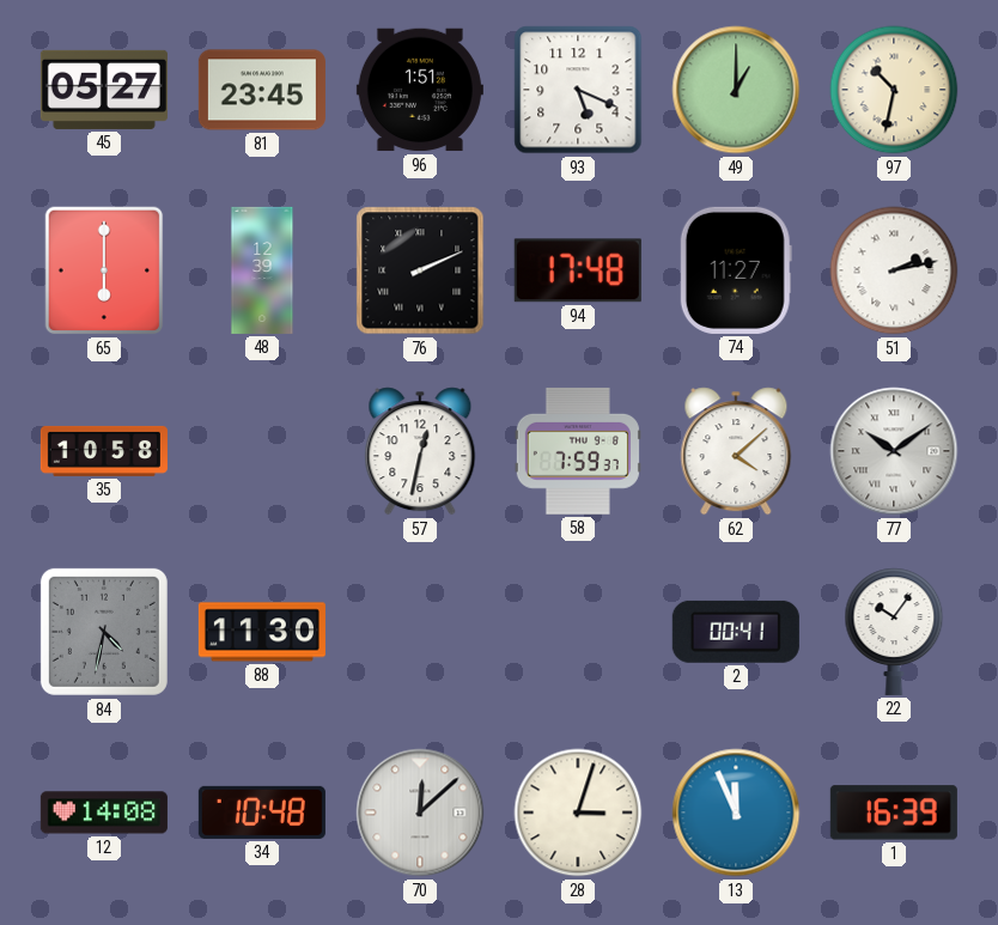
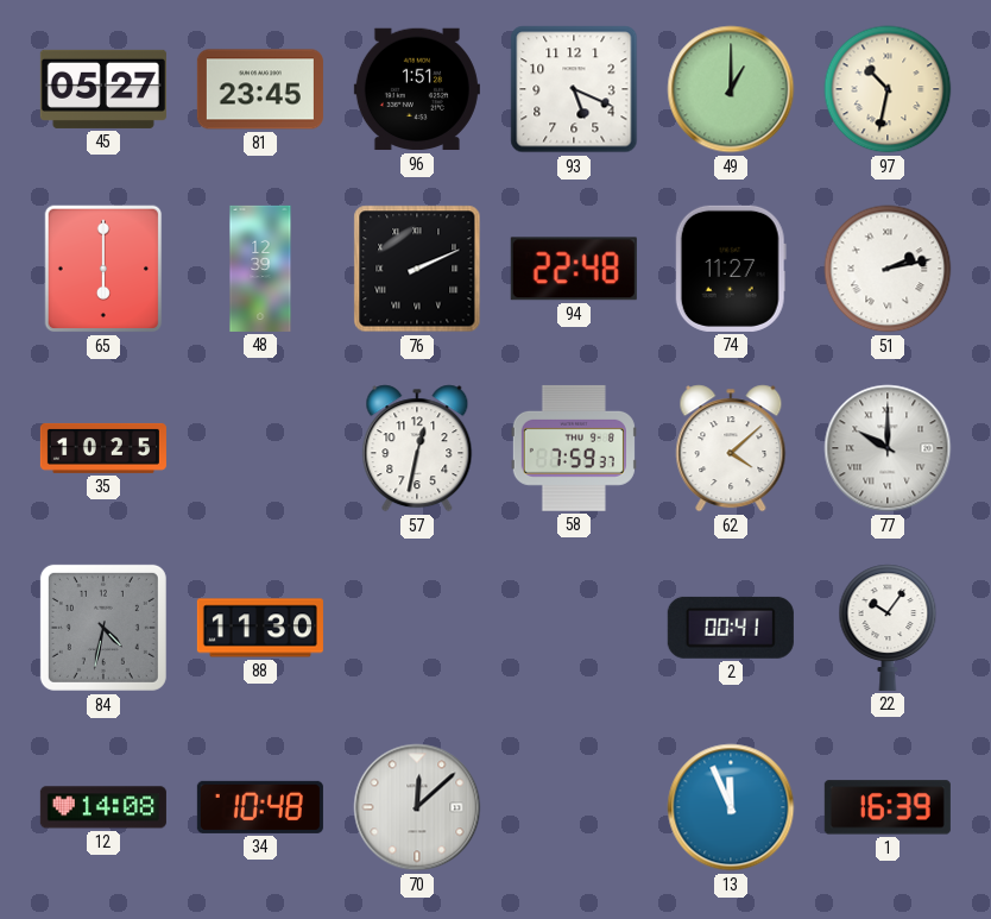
94: 17:48 -> 22:48
35: 10:58 -> 10:25
77: 10:09 -> 10:00
28: 3:03 -> none
